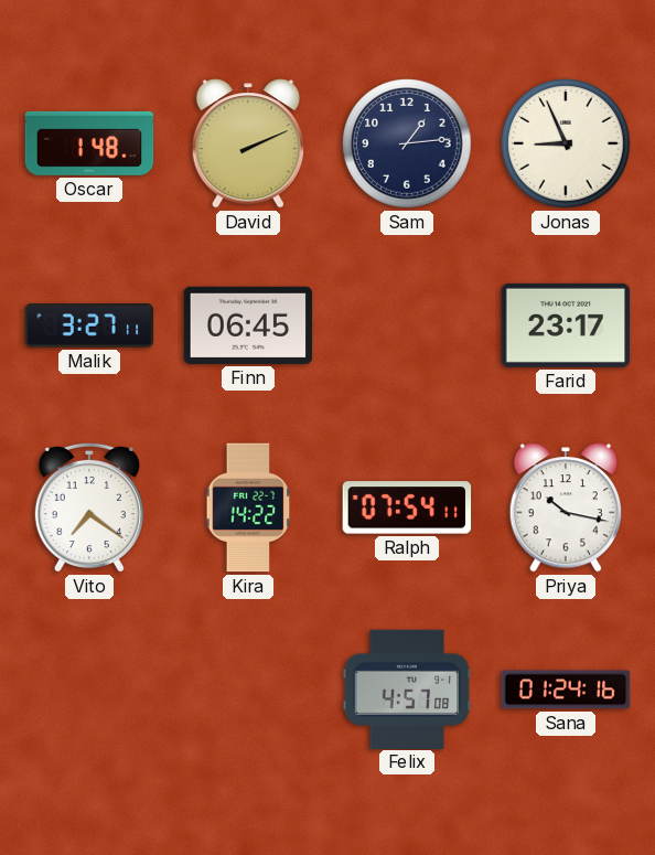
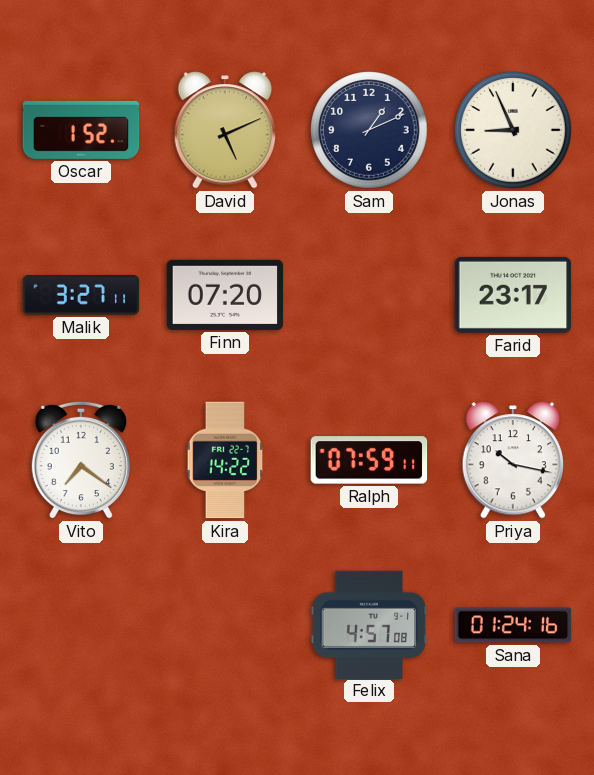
Oscar: 1:48 -> 1:52
David: 2:11 -> 5:11
Sam: 1:14 -> 1:11
Finn: 06:45 -> 07:20
Ralph: 07:54 -> 07:59
